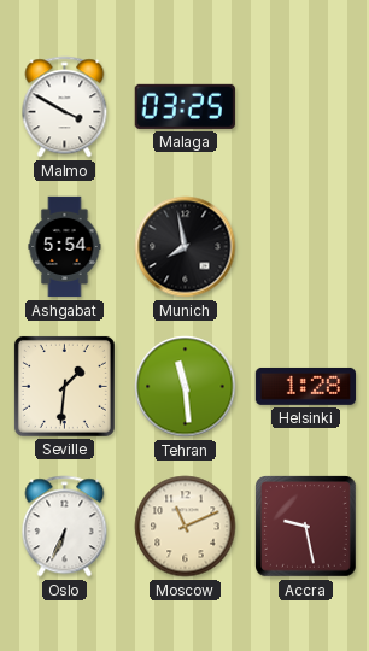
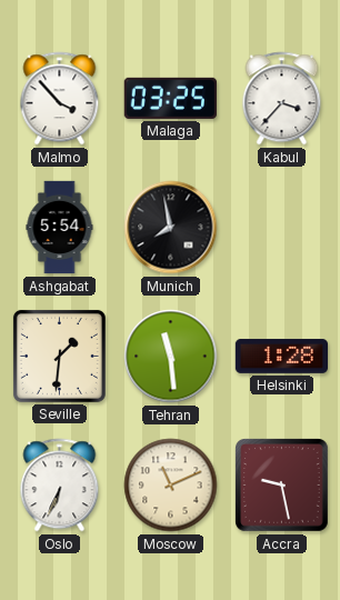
Malmo: 3:50 -> 3:53
Kabul: none -> 3:37
